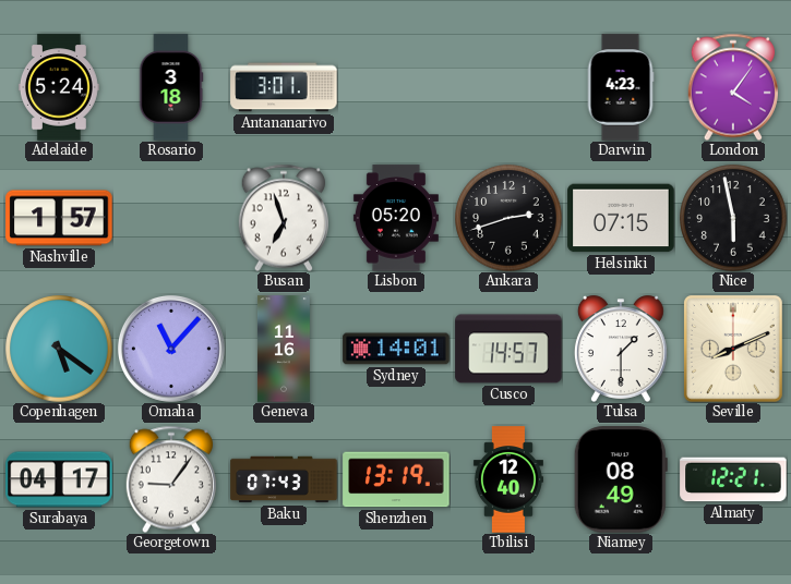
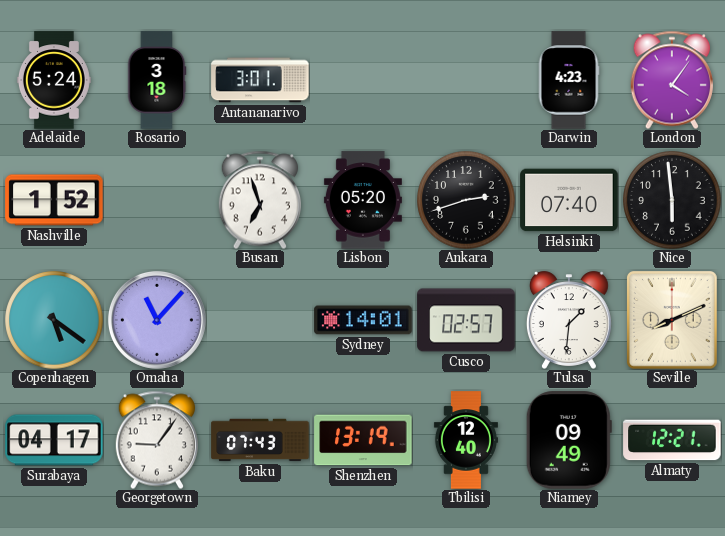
Nashville: 1:57 -> 1:52
Helsinki: 07:15 -> 07:40
Nice: 5:58 -> 5:59
Geneva: 11:16 -> none
Cusco: 14:57 -> 02:57
Tulsa: 1:30 -> 1:31
Niamey: 08:49 -> 09:49
